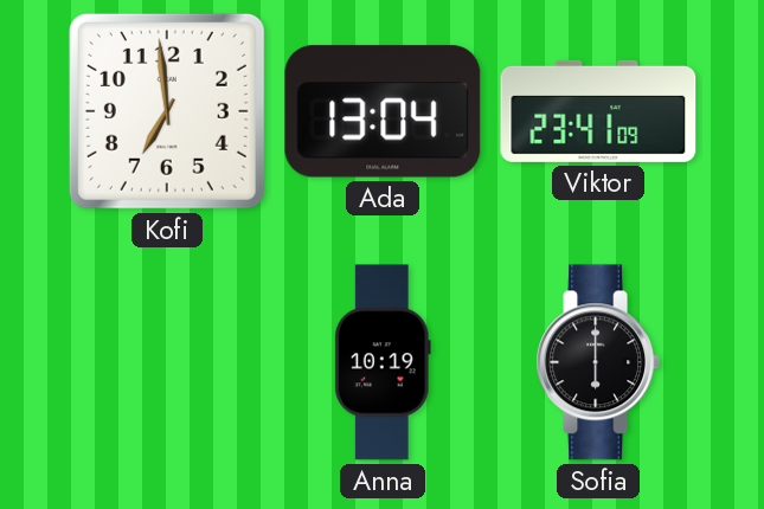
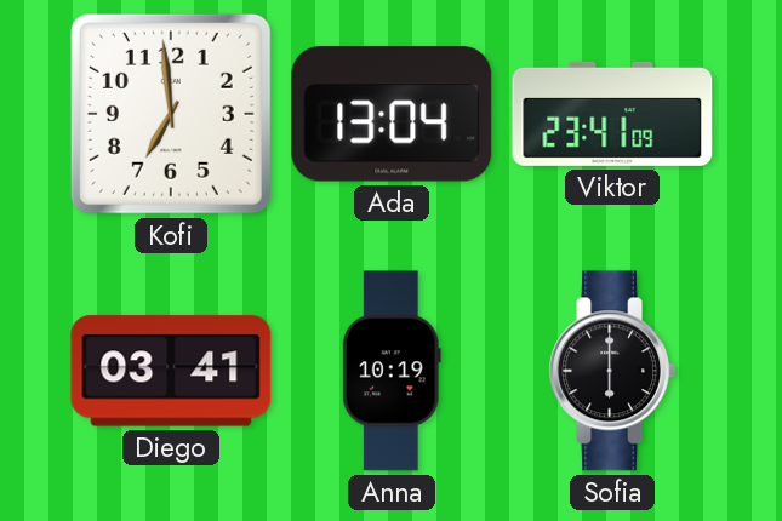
Diego: none -> 03:41
